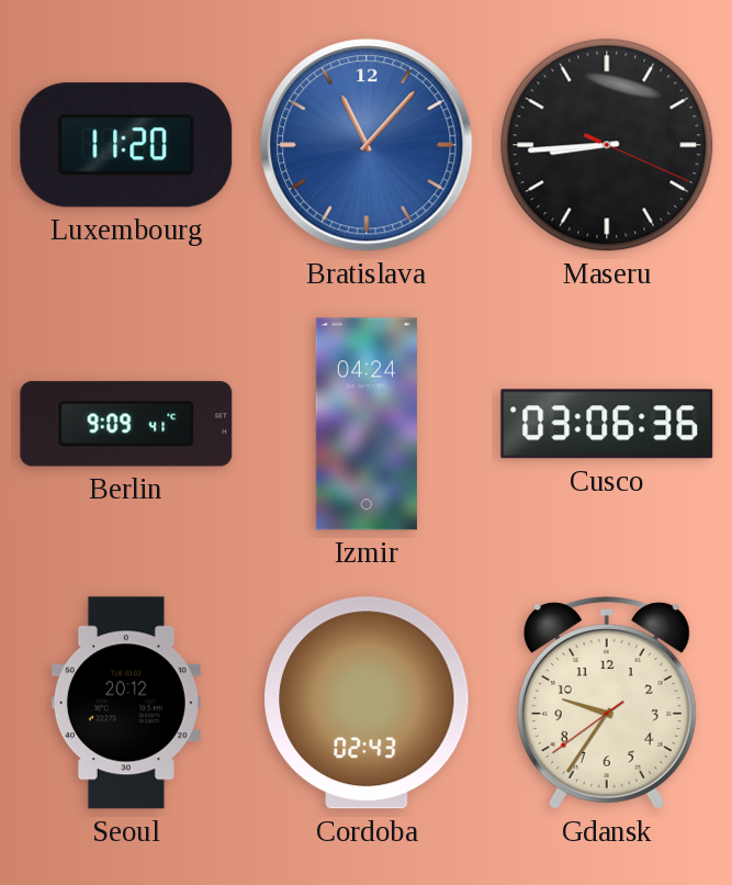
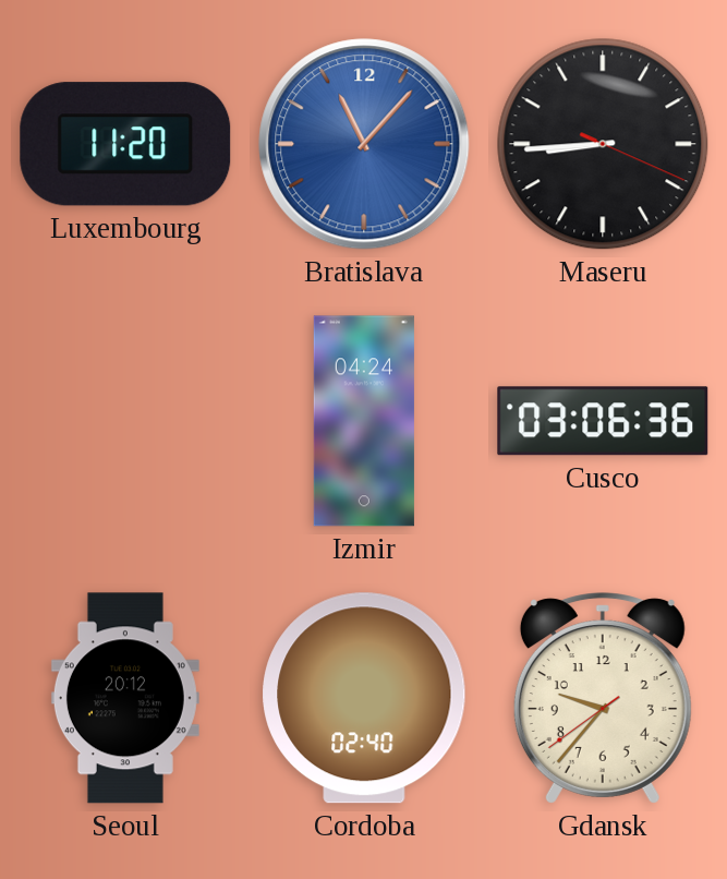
Berlin: 9:09 -> none
Cordoba: 02:43 -> 02:40
Gdansk: 9:35 -> 9:36
